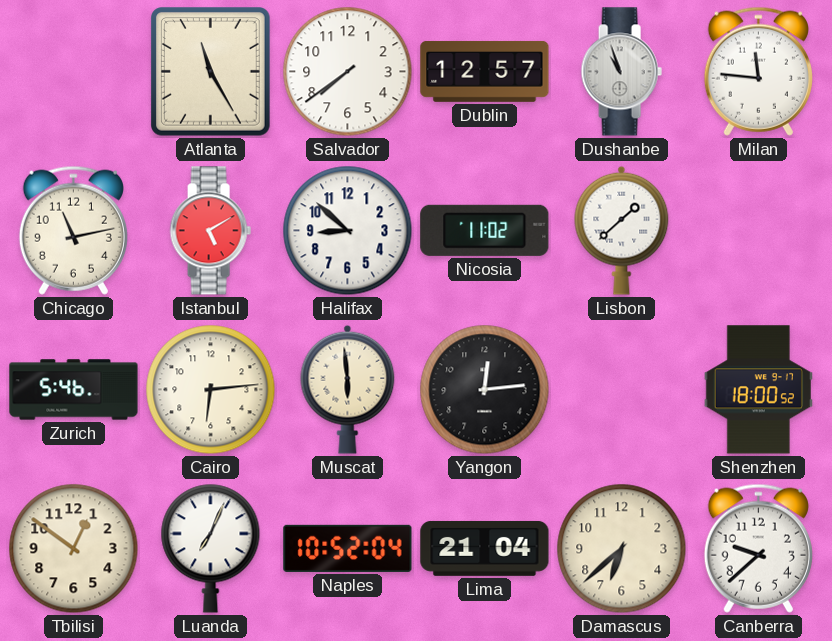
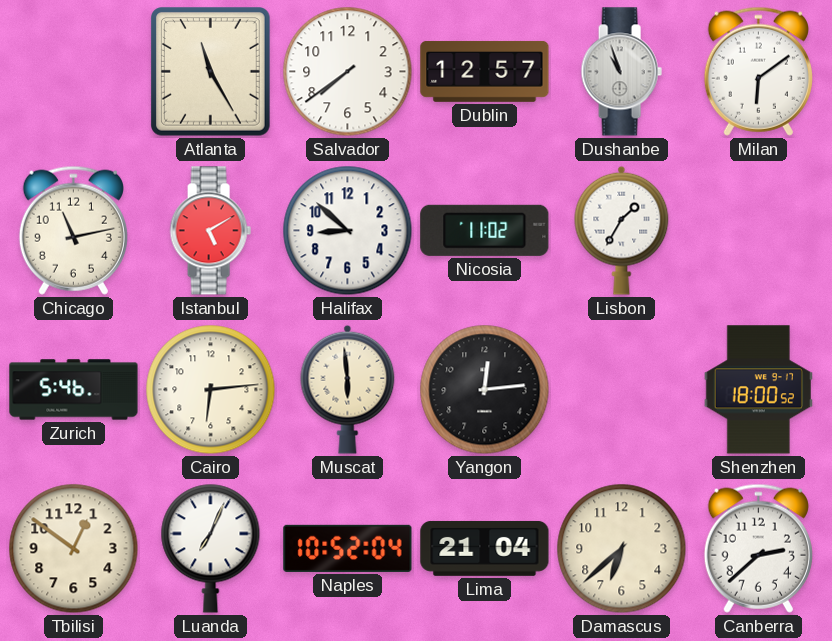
Milan: 11:46 -> 6:09
Lisbon: 1:38 -> 1:35
Canberra: 9:38 -> 2:38
